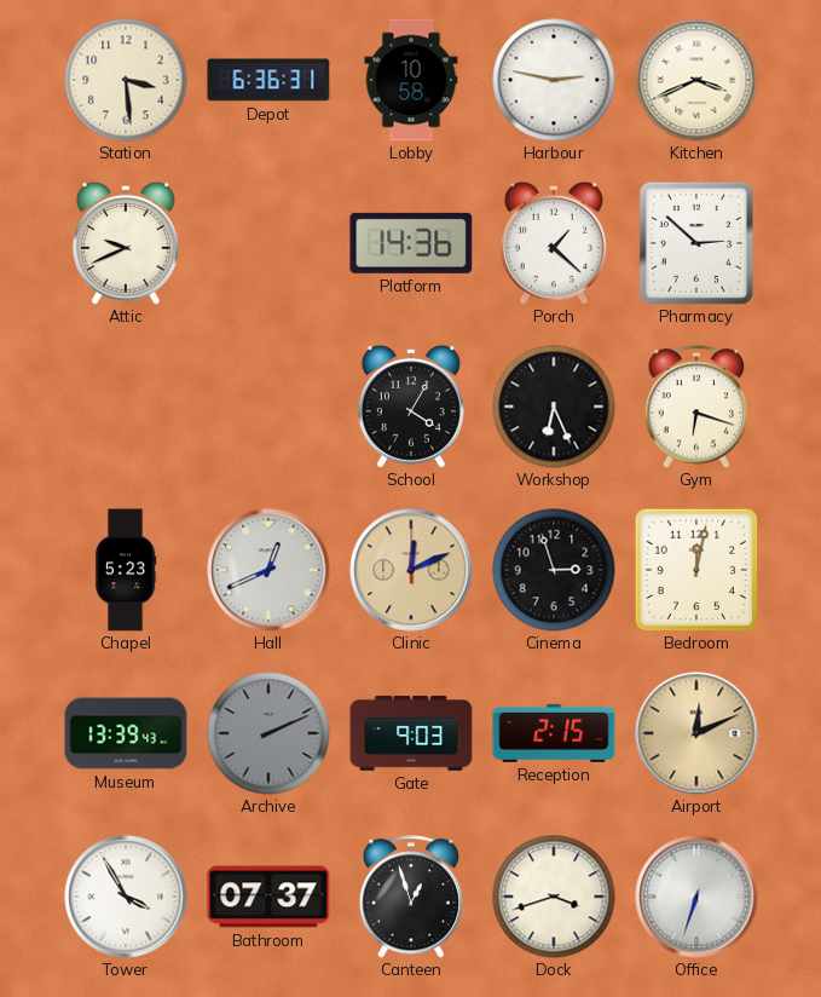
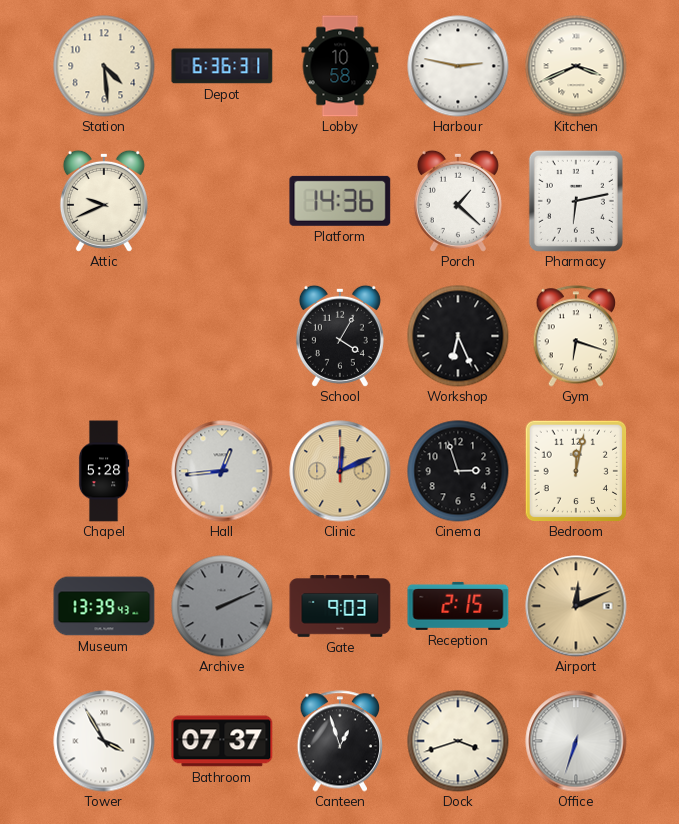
Station: 3:29 -> 4:29
Pharmacy: 2:52 -> 6:13
Chapel: 5:23 -> 5:28
Hall: 12:41 -> 12:44
